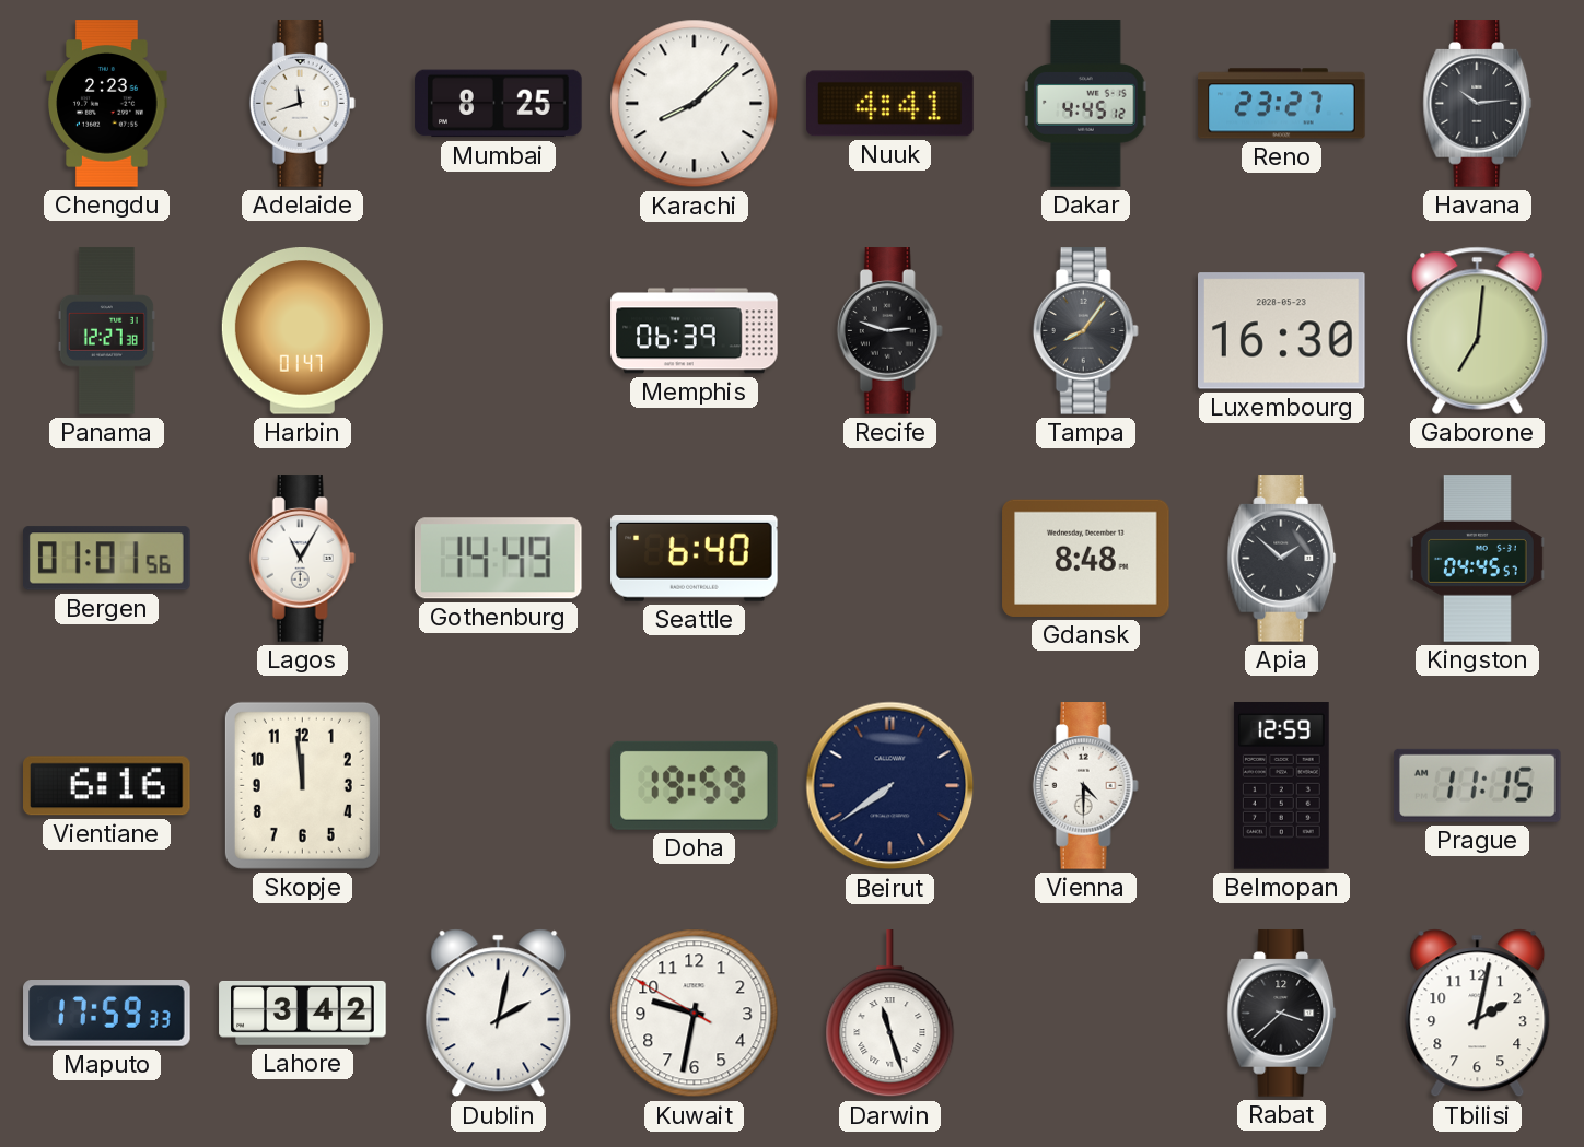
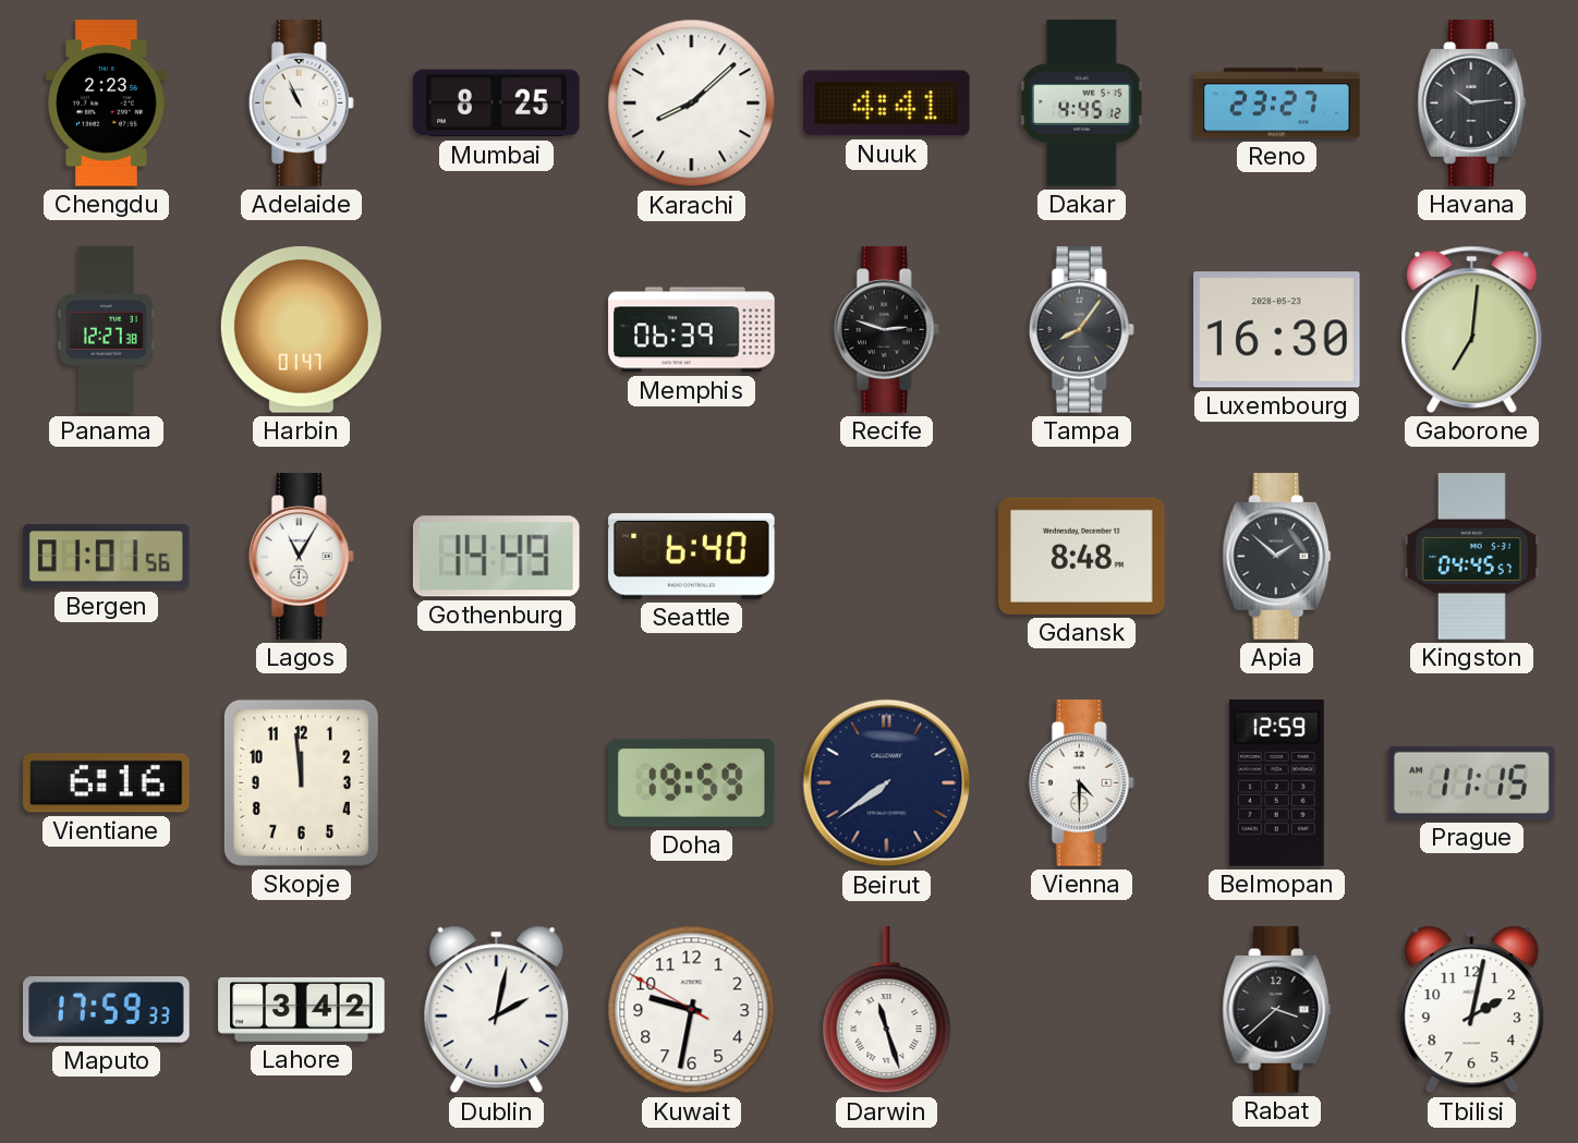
Adelaide: 11:42 -> 10:56
